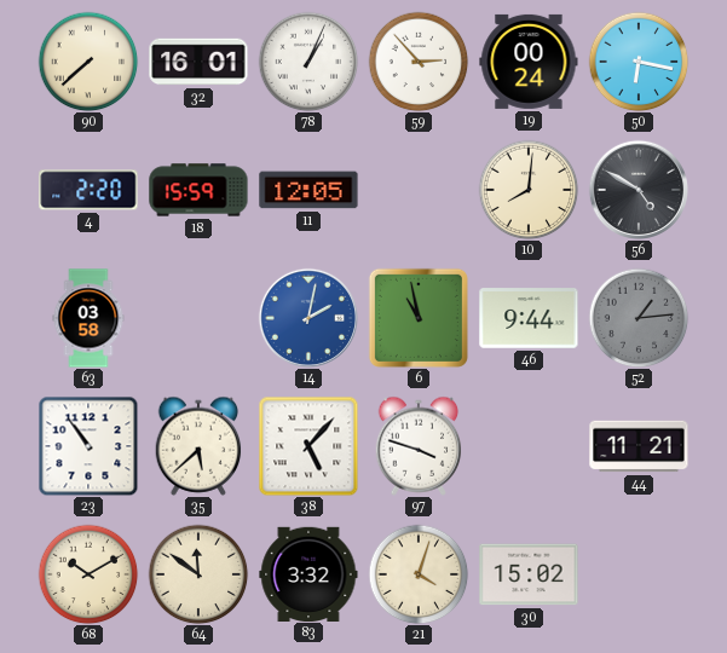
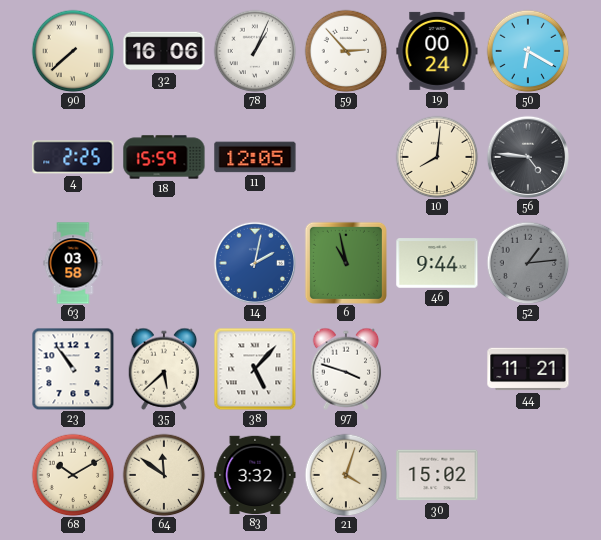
32: 16:01 -> 16:06
50: 6:17 -> 6:20
4: 2:20 -> 2:25
56: 4:50 -> 4:46
